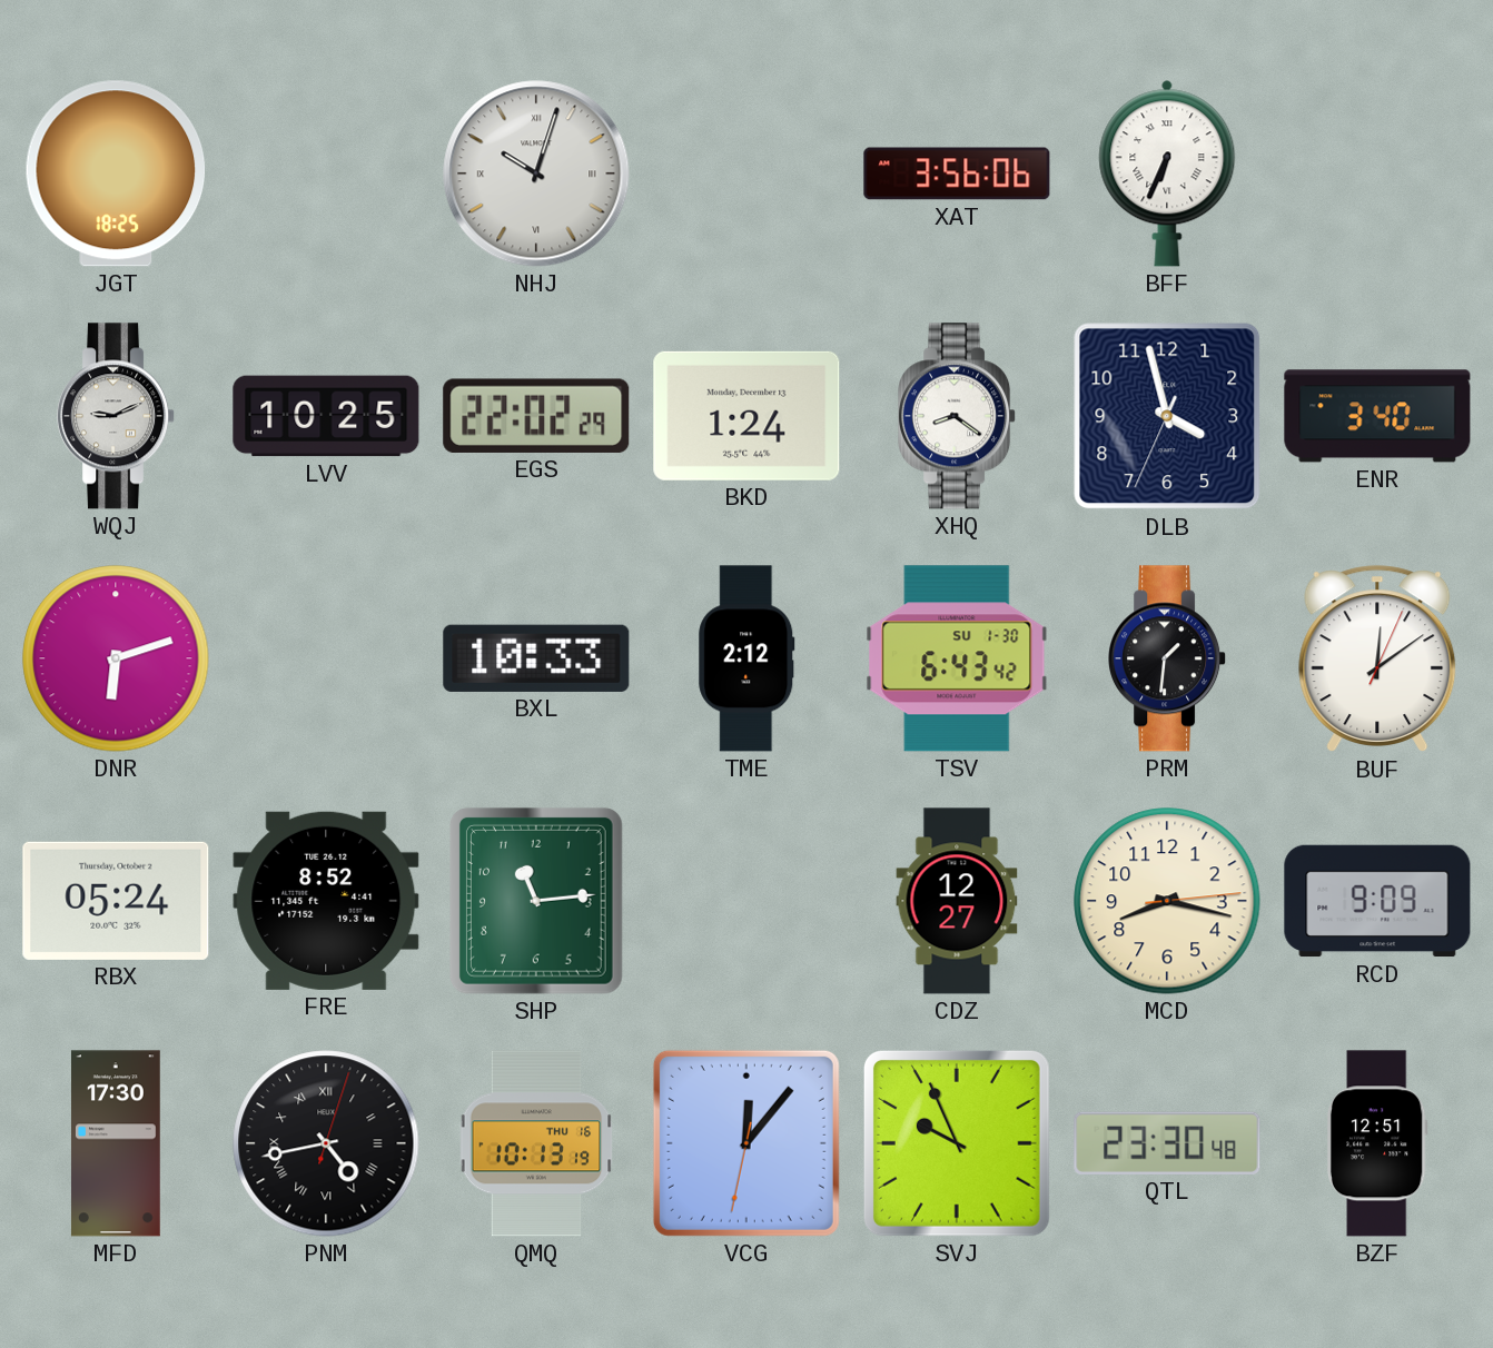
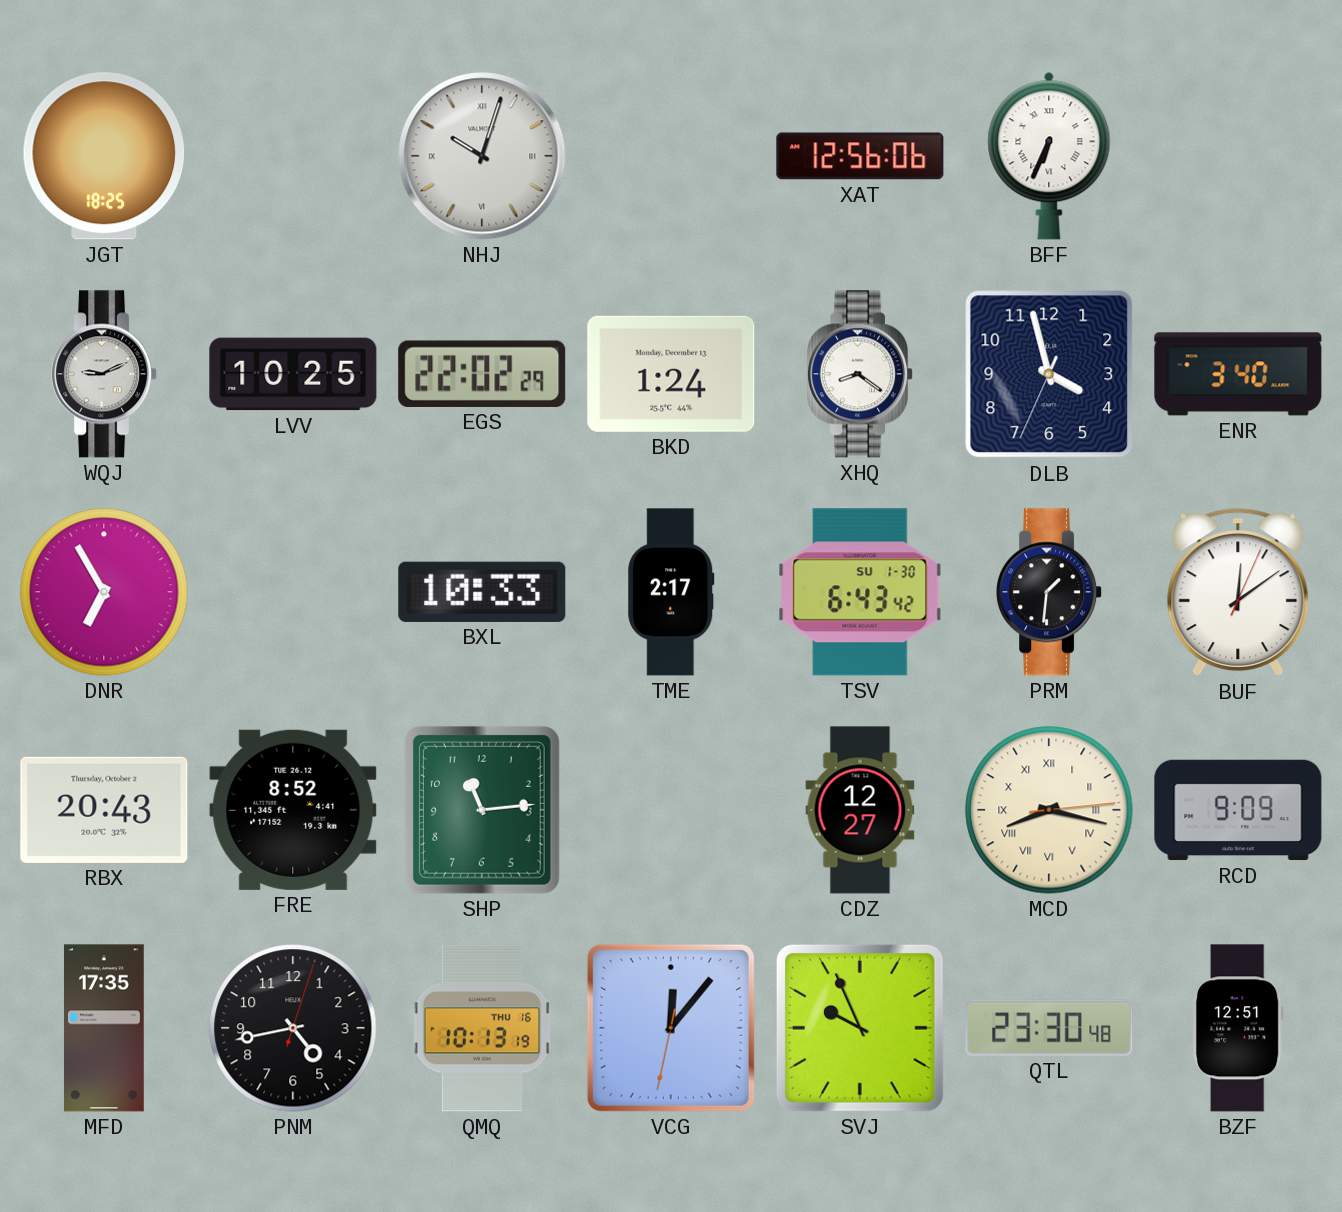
XAT: 3:56 -> 12:56
DNR: 6:12 -> 6:55
TME: 2:12 -> 2:17
RBX: 05:24 -> 20:43
MCD numerals: Arabic -> Roman
MFD: 17:30 -> 17:35
PNM numerals: Roman -> Arabic
